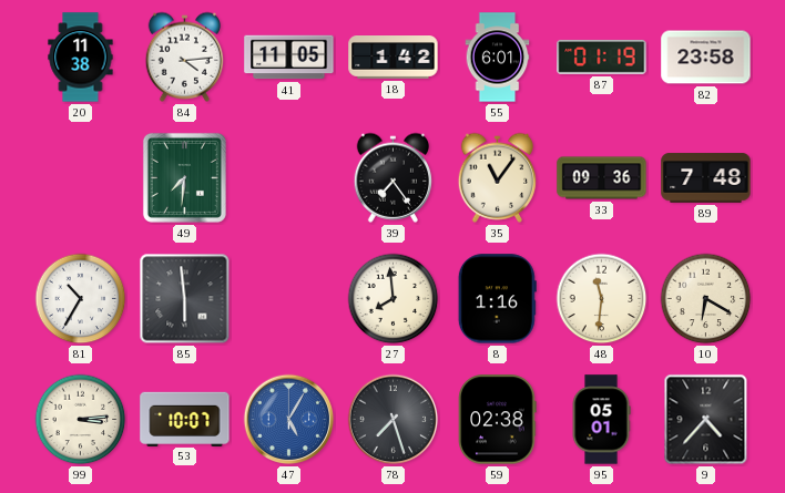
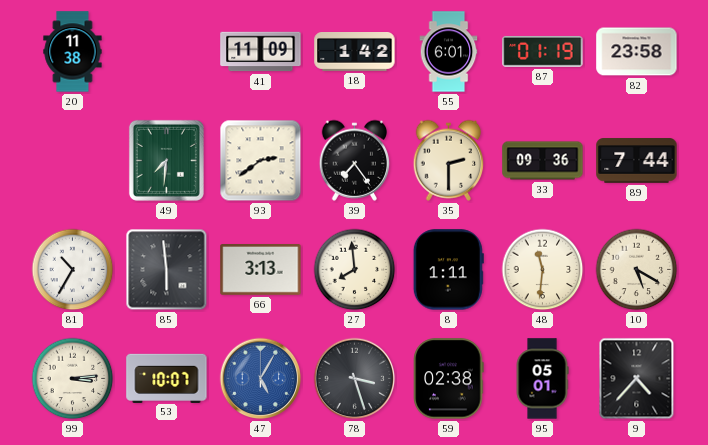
84: 4:14 -> none
41: 11:05 -> 11:09
93: none -> 2:39
35: 11:06 -> 2:30
89: 7:48 -> 7:44
66: none -> 3:13
8: 1:16 -> 1:11
10: 6:20 -> 5:20
78: 7:27 -> 3:27
